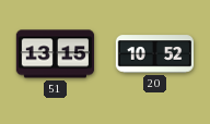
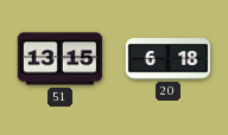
20: 10:52 -> 6:18
